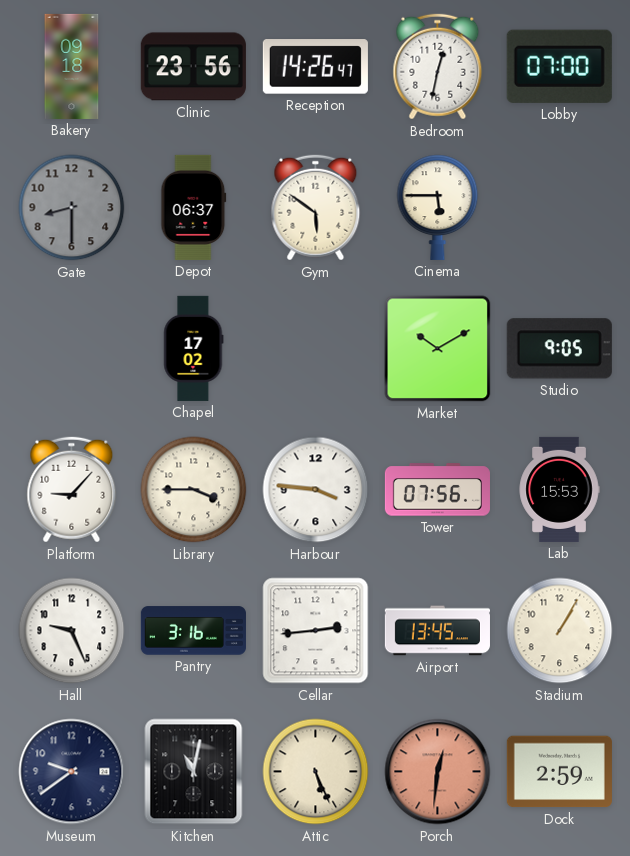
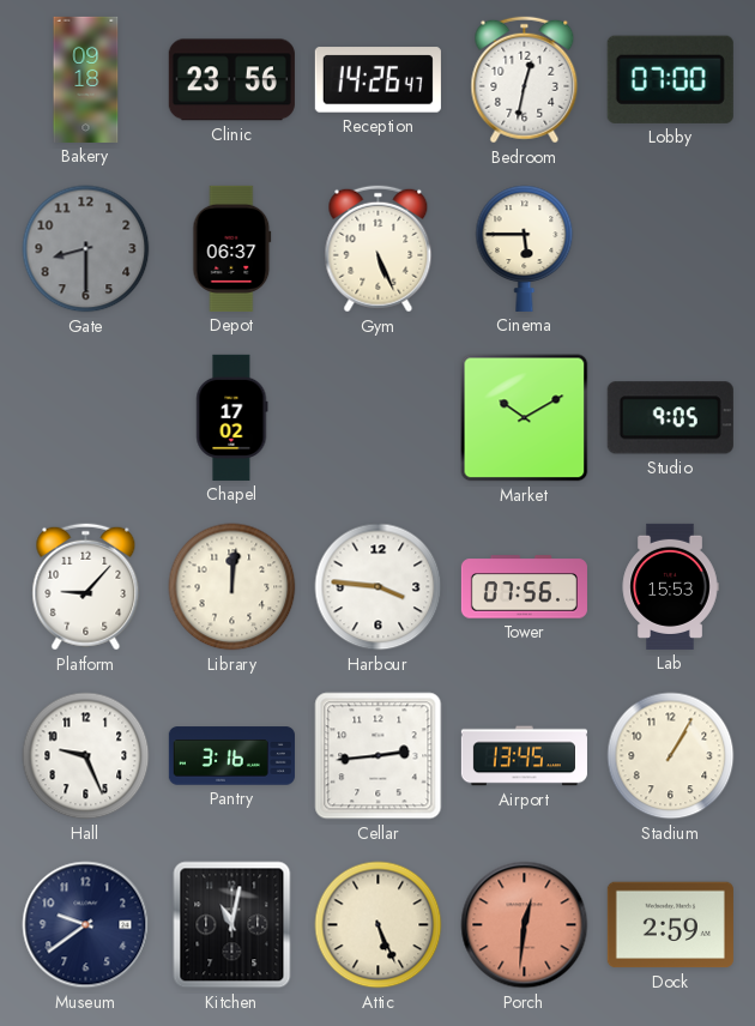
Gym: 5:51 -> 5:26
Library: 3:45 -> 12:01
